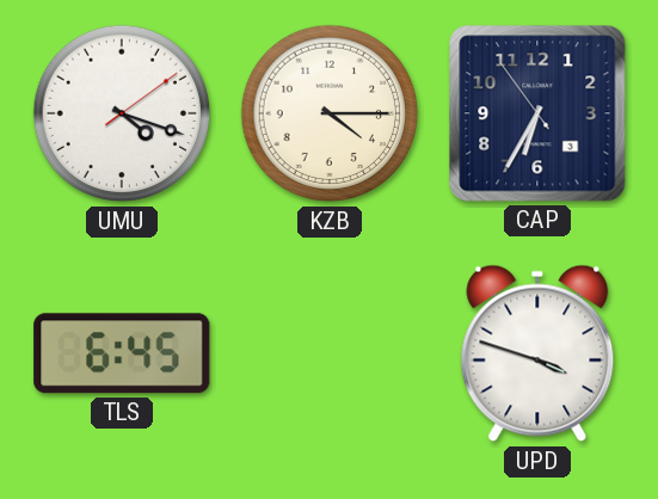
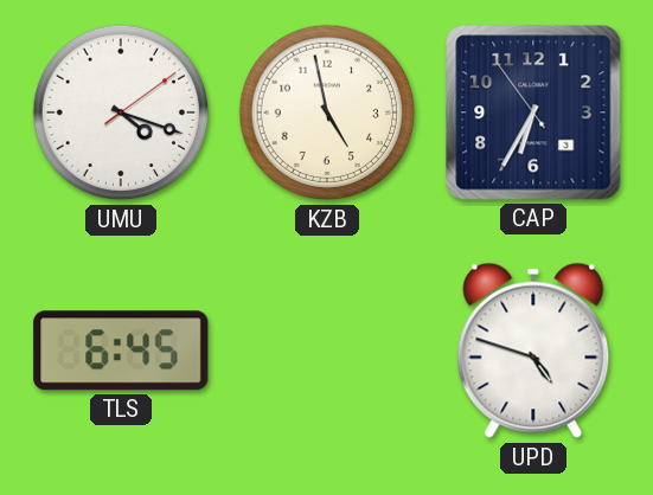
KZB: 4:15 -> 4:58
UPD: 3:48 -> 4:48
